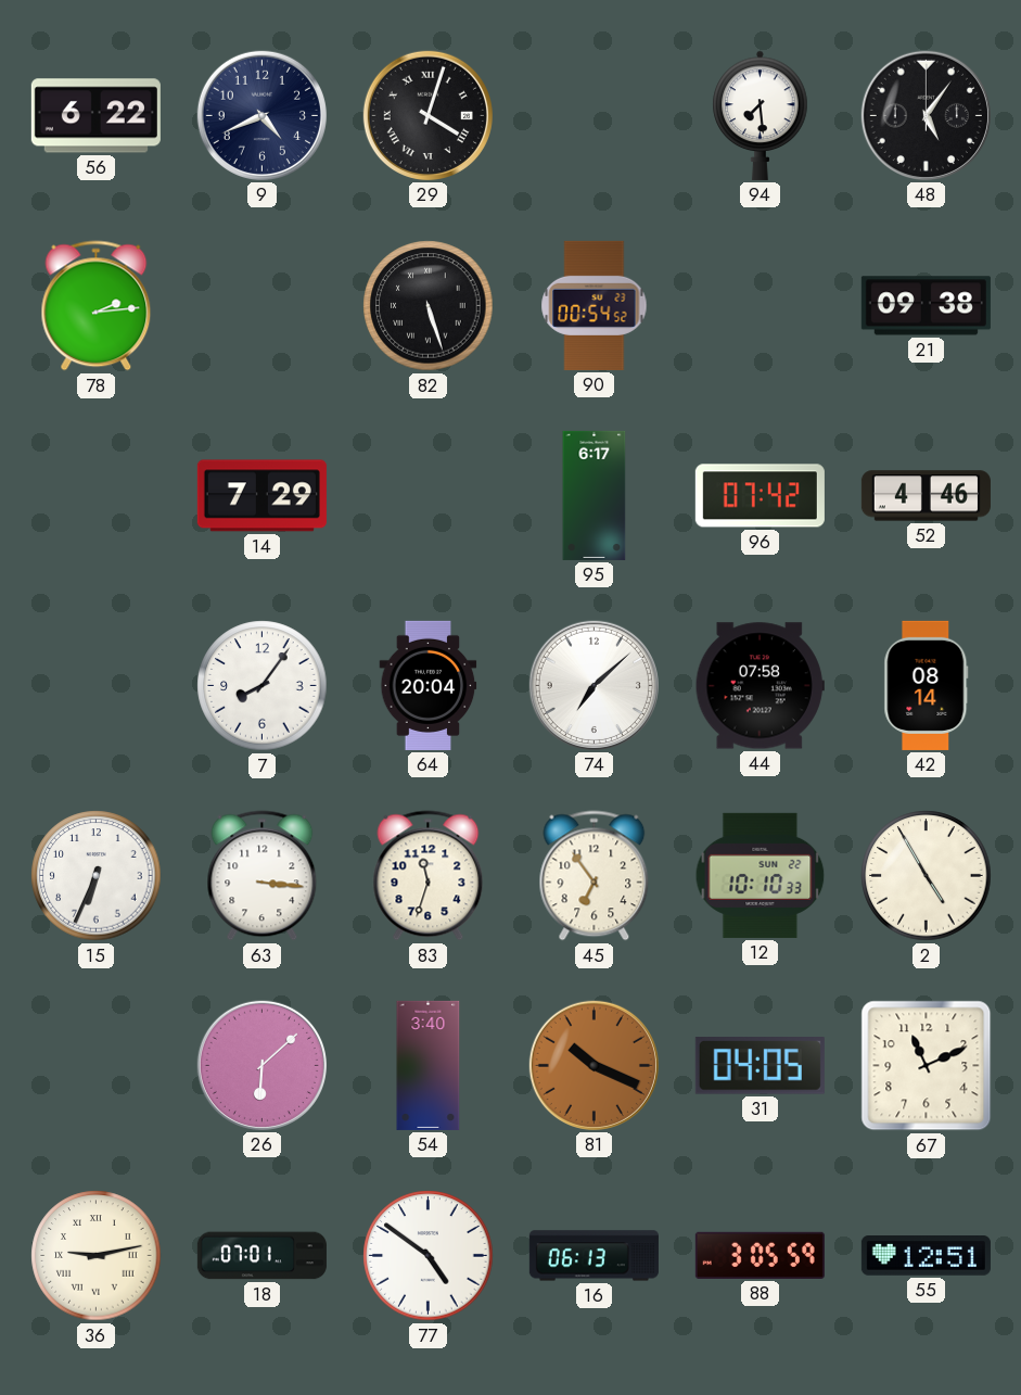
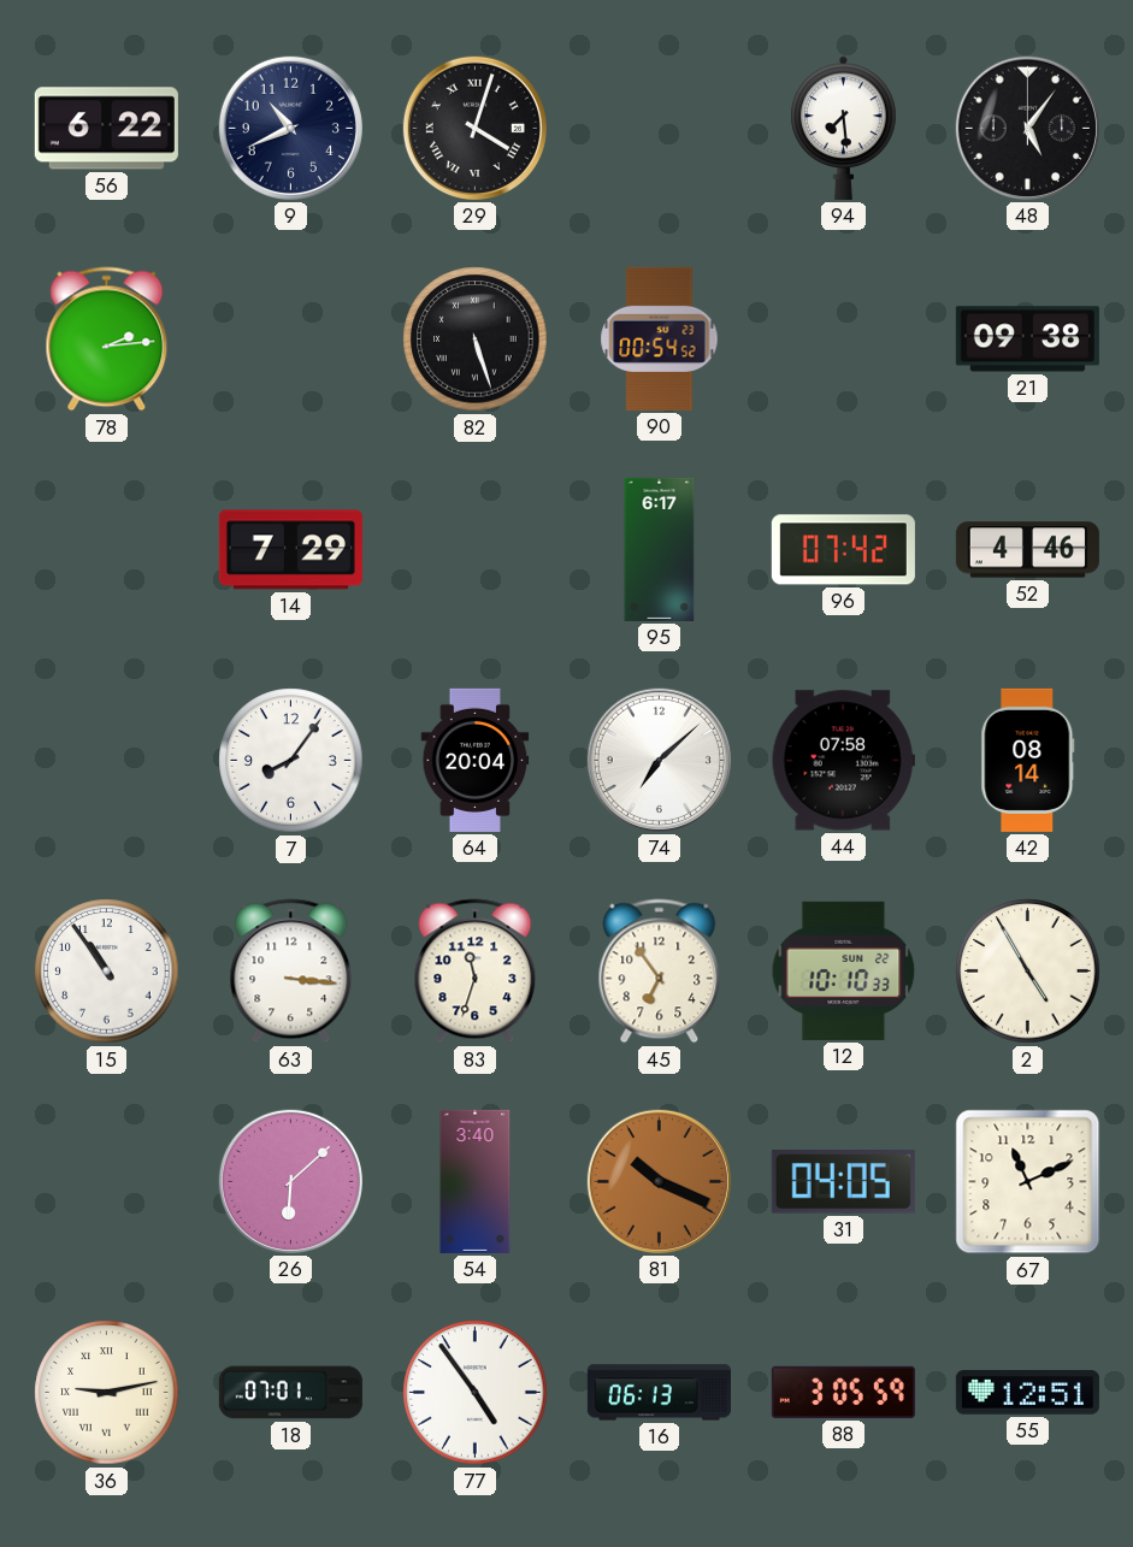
9: 4:41 -> 10:41
15: 6:34 -> 10:54
77: 4:51 -> 4:54
